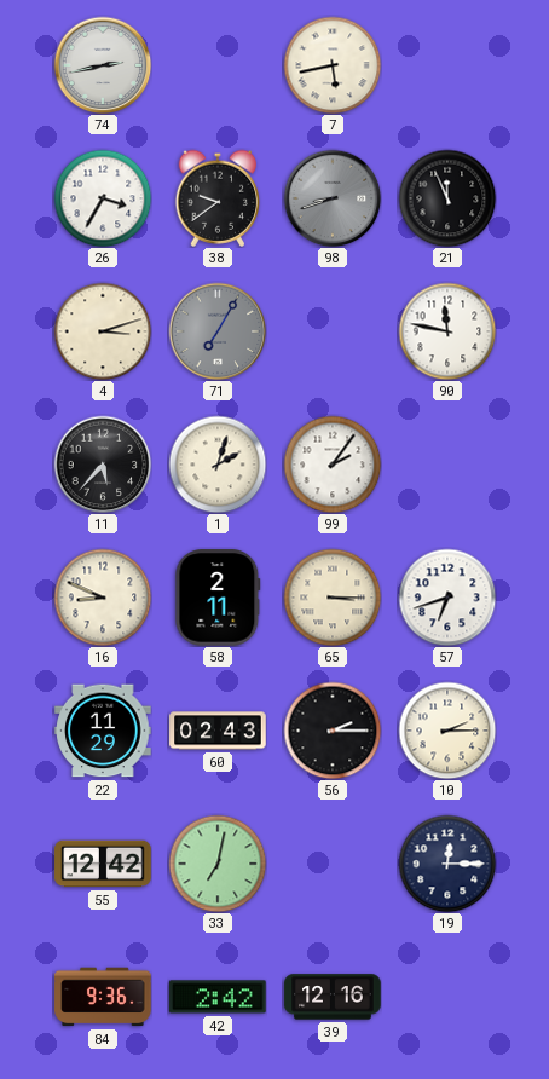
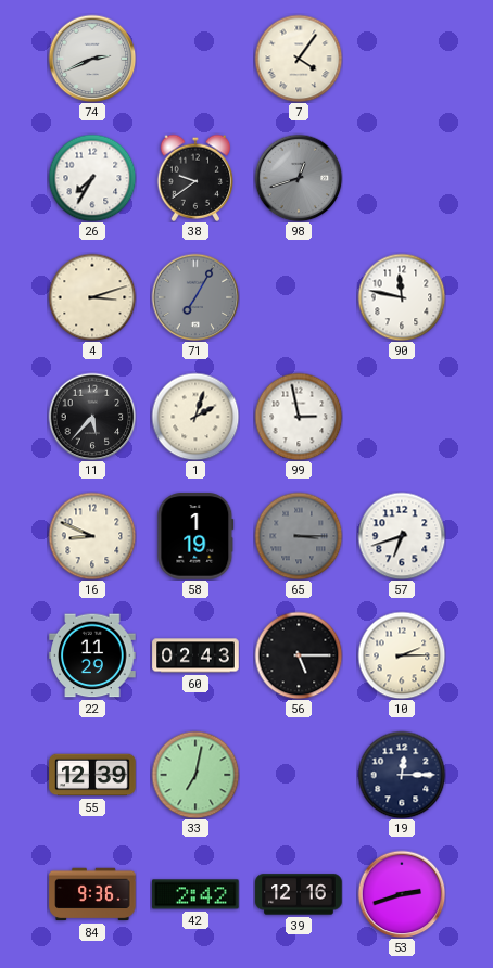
74: 2:43 -> 2:41
7: 5:43 -> 4:06
26: 3:35 -> 7:35
98: 8:42 -> 12:42
21: 11:56 -> none
99: 2:06 -> 2:58
58: 2:11 -> 1:19
65 dial: cream -> grey
56: 2:15 -> 5:15
55: 12:42 -> 12:39
53: none -> 2:42
